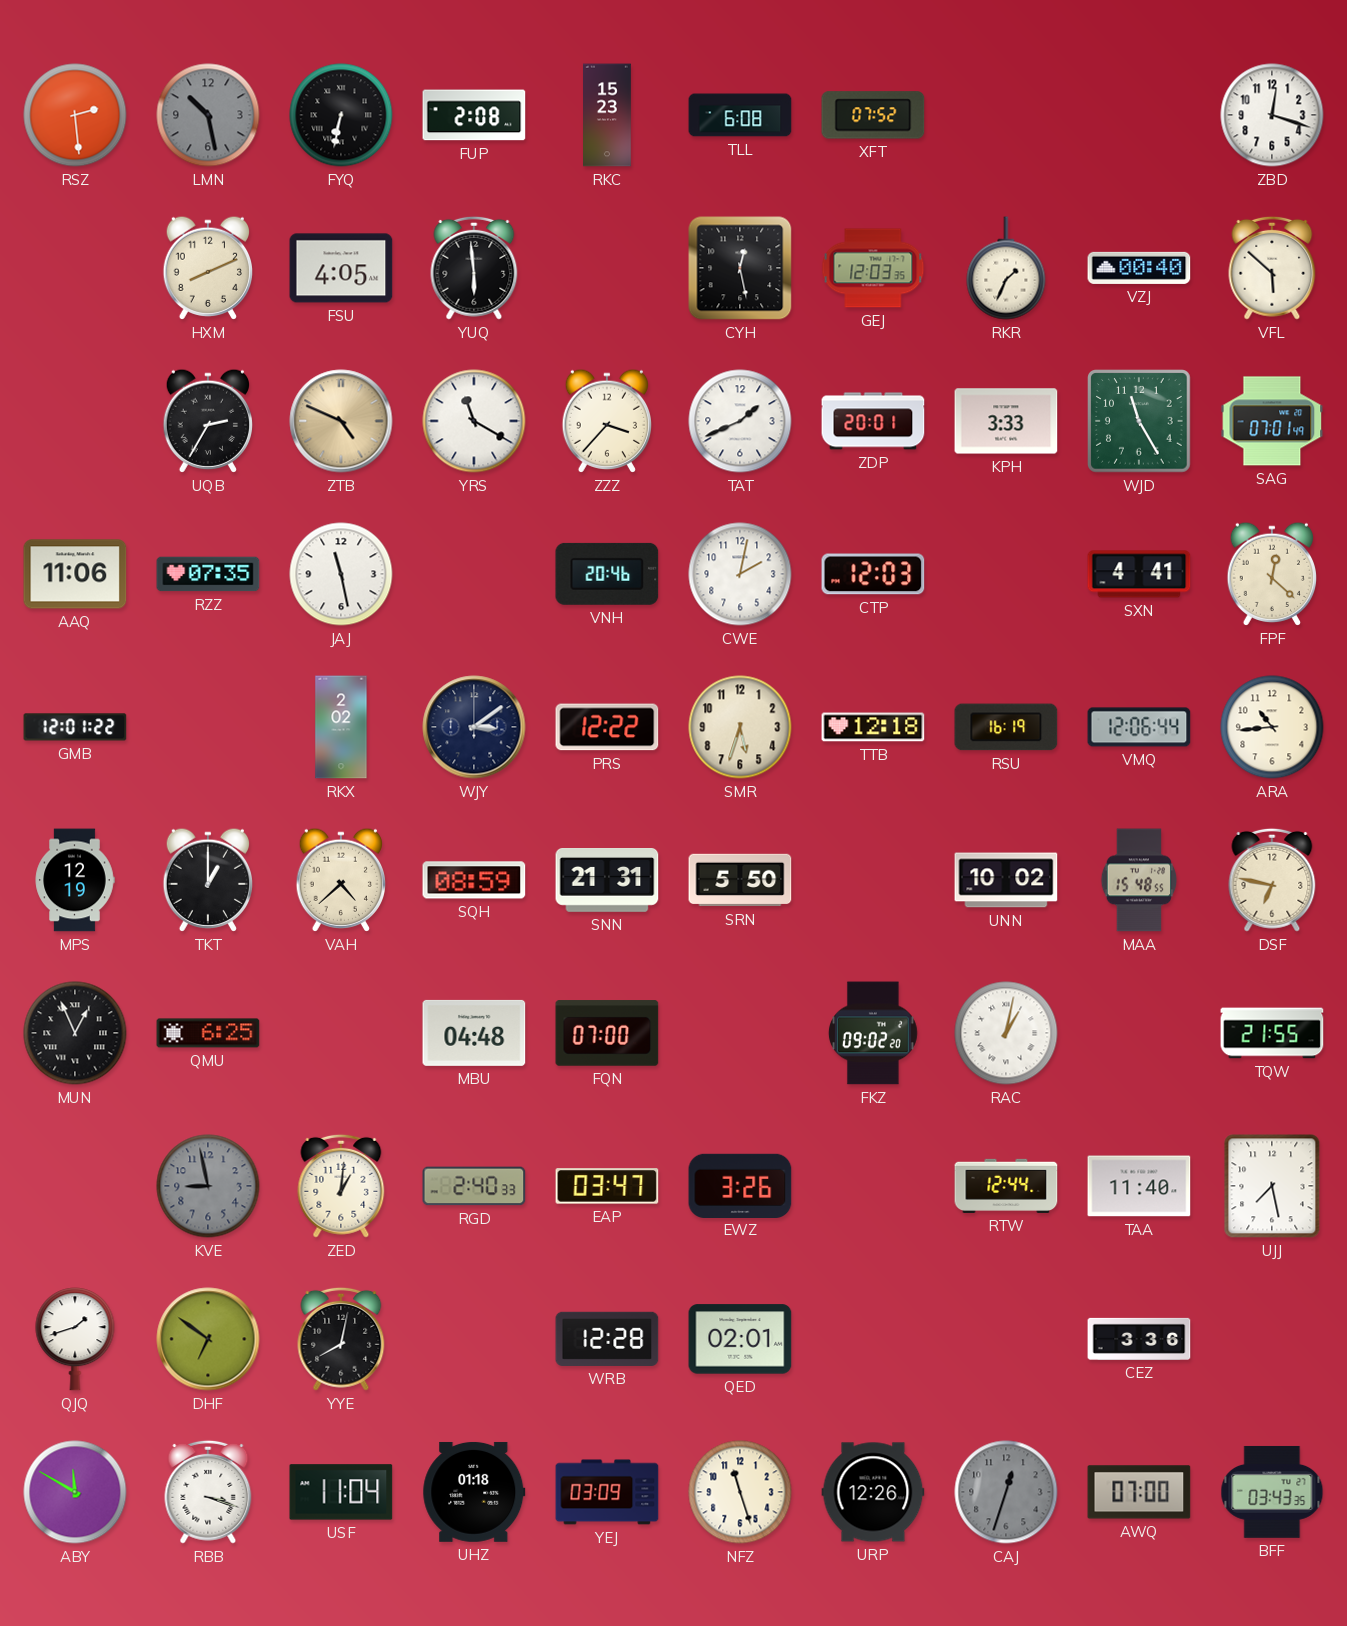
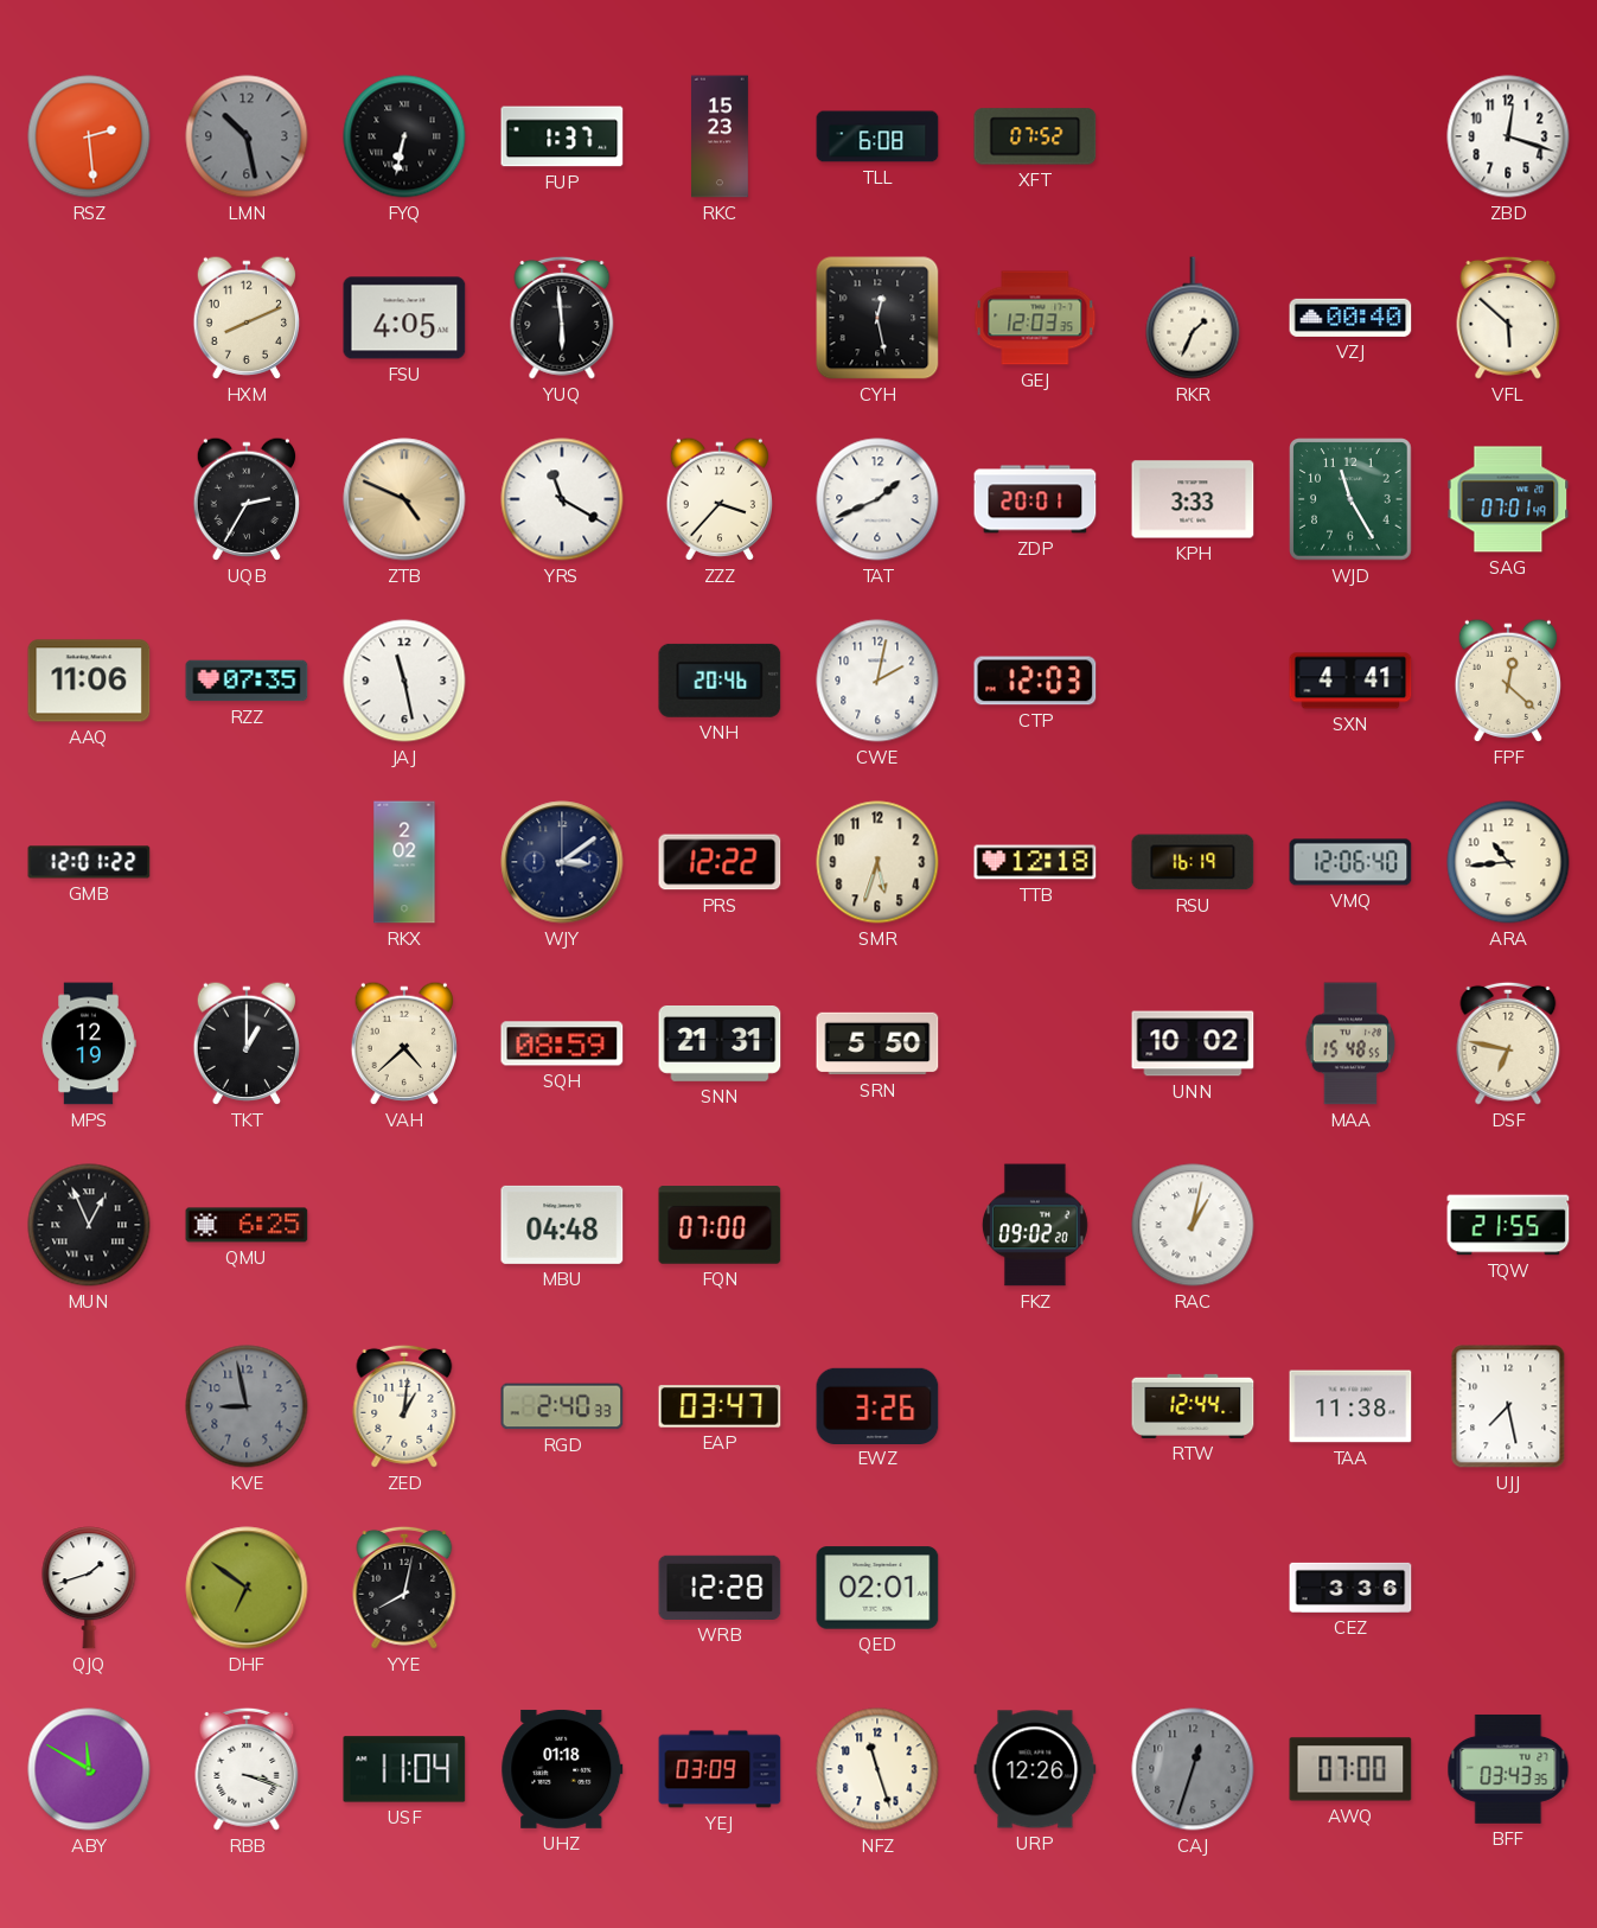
FUP: 2:08 -> 1:37
VMQ: 12:06:44 -> 12:06:40
TAA: 11:40 -> 11:38
